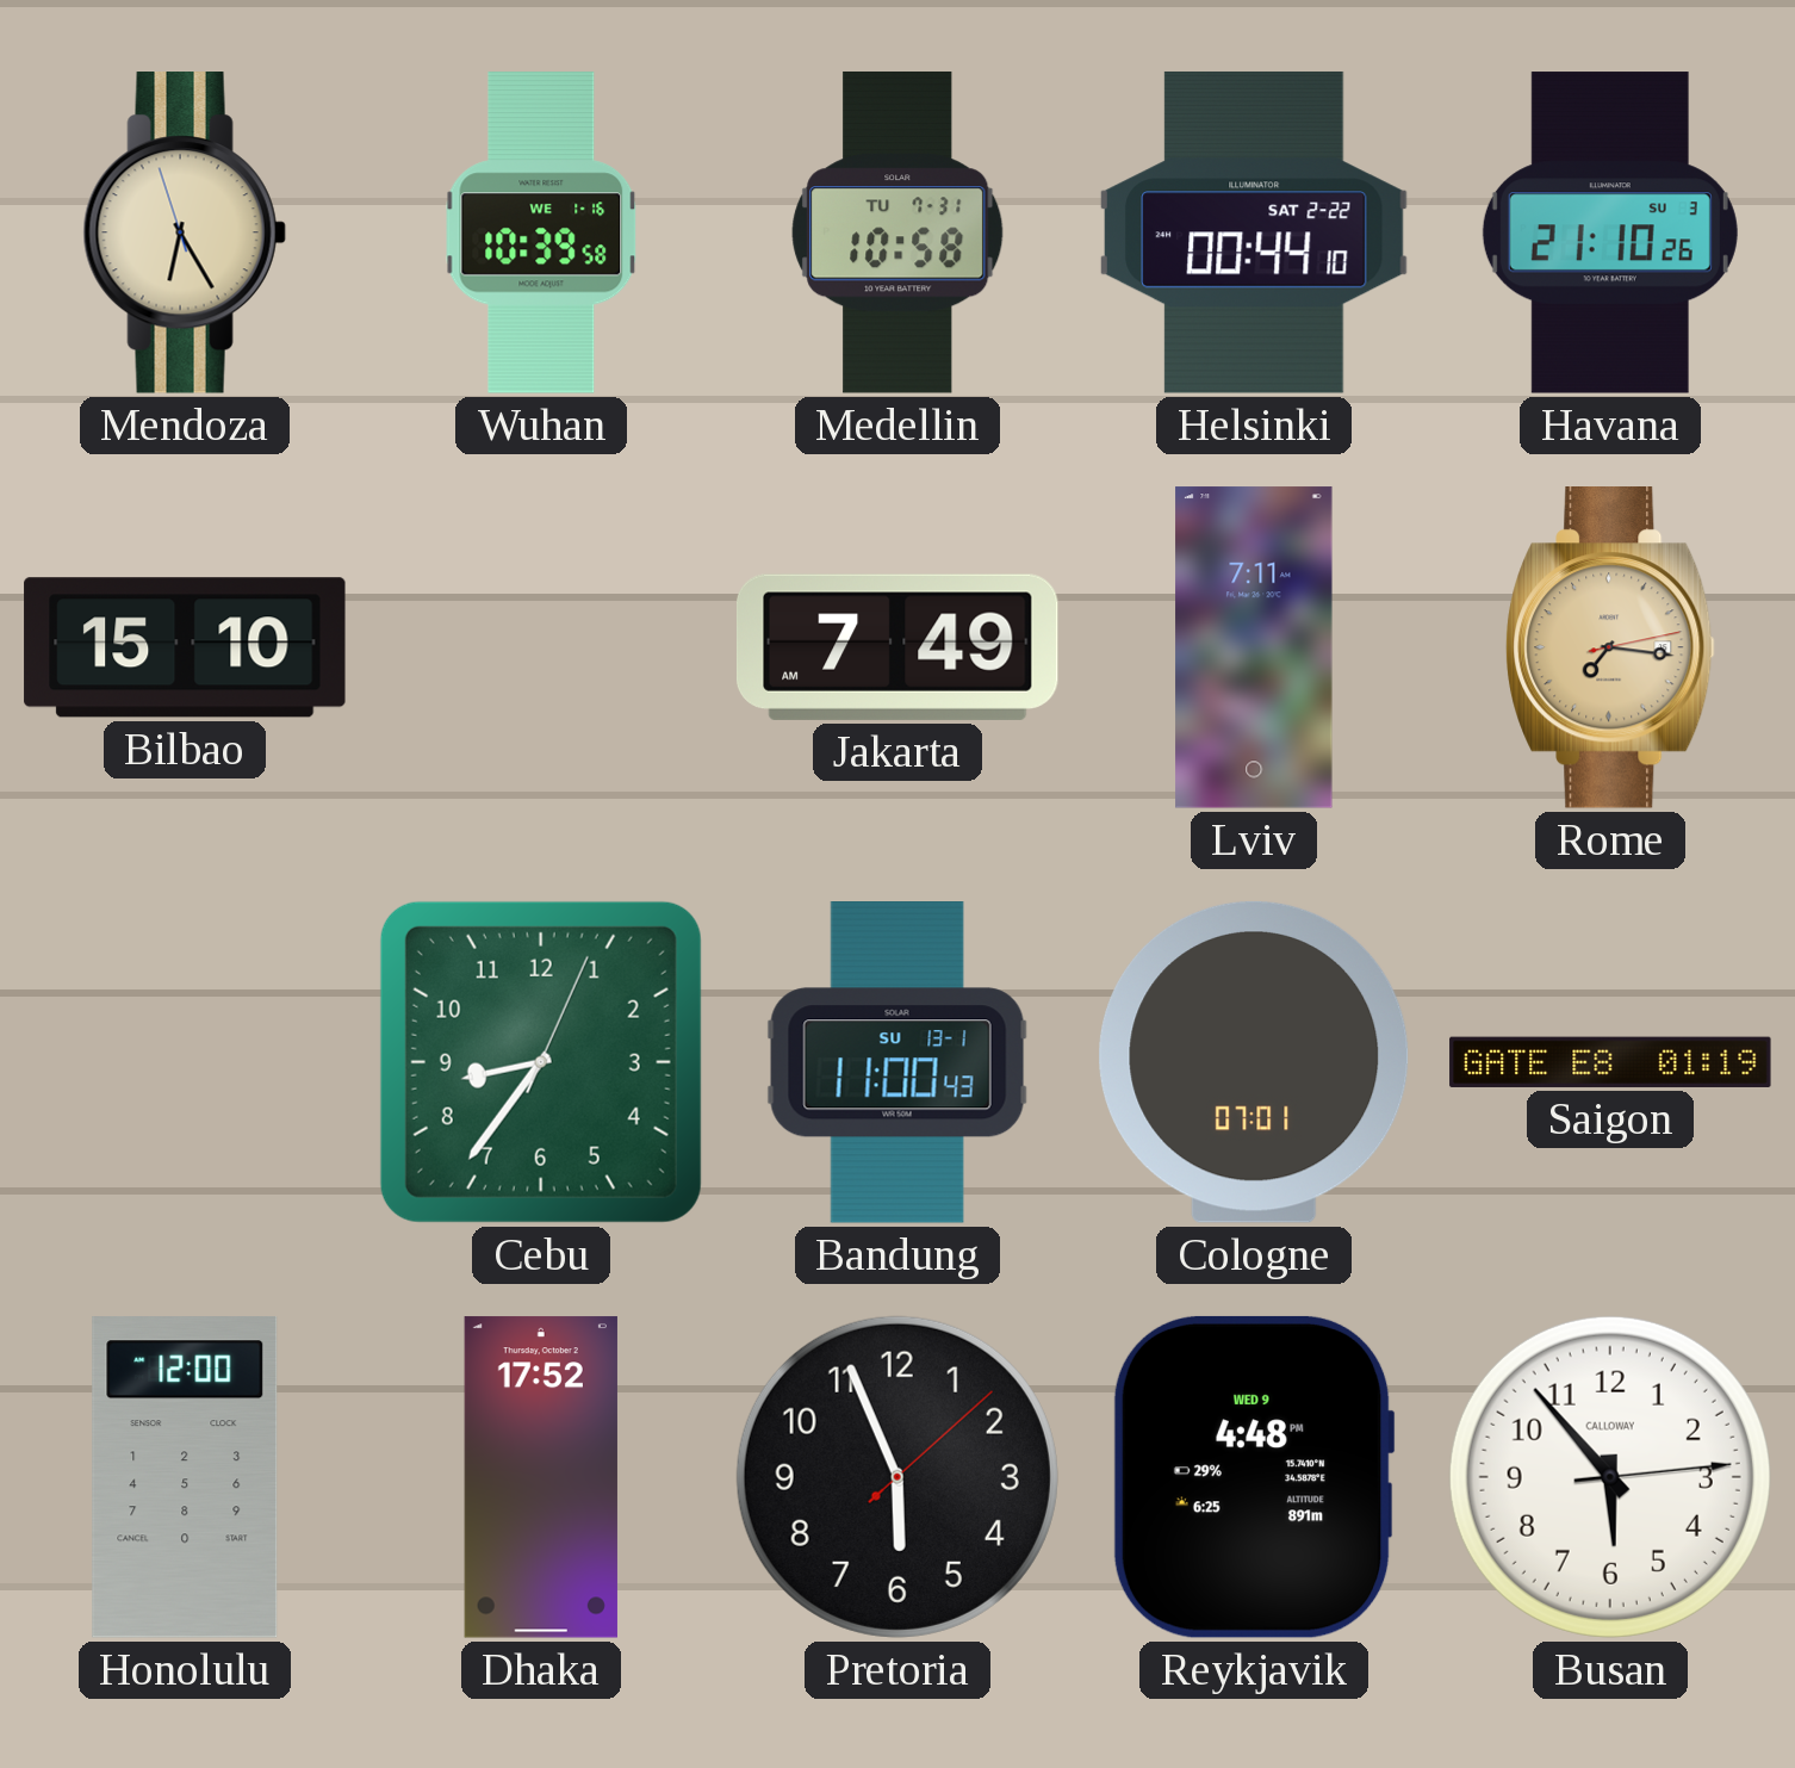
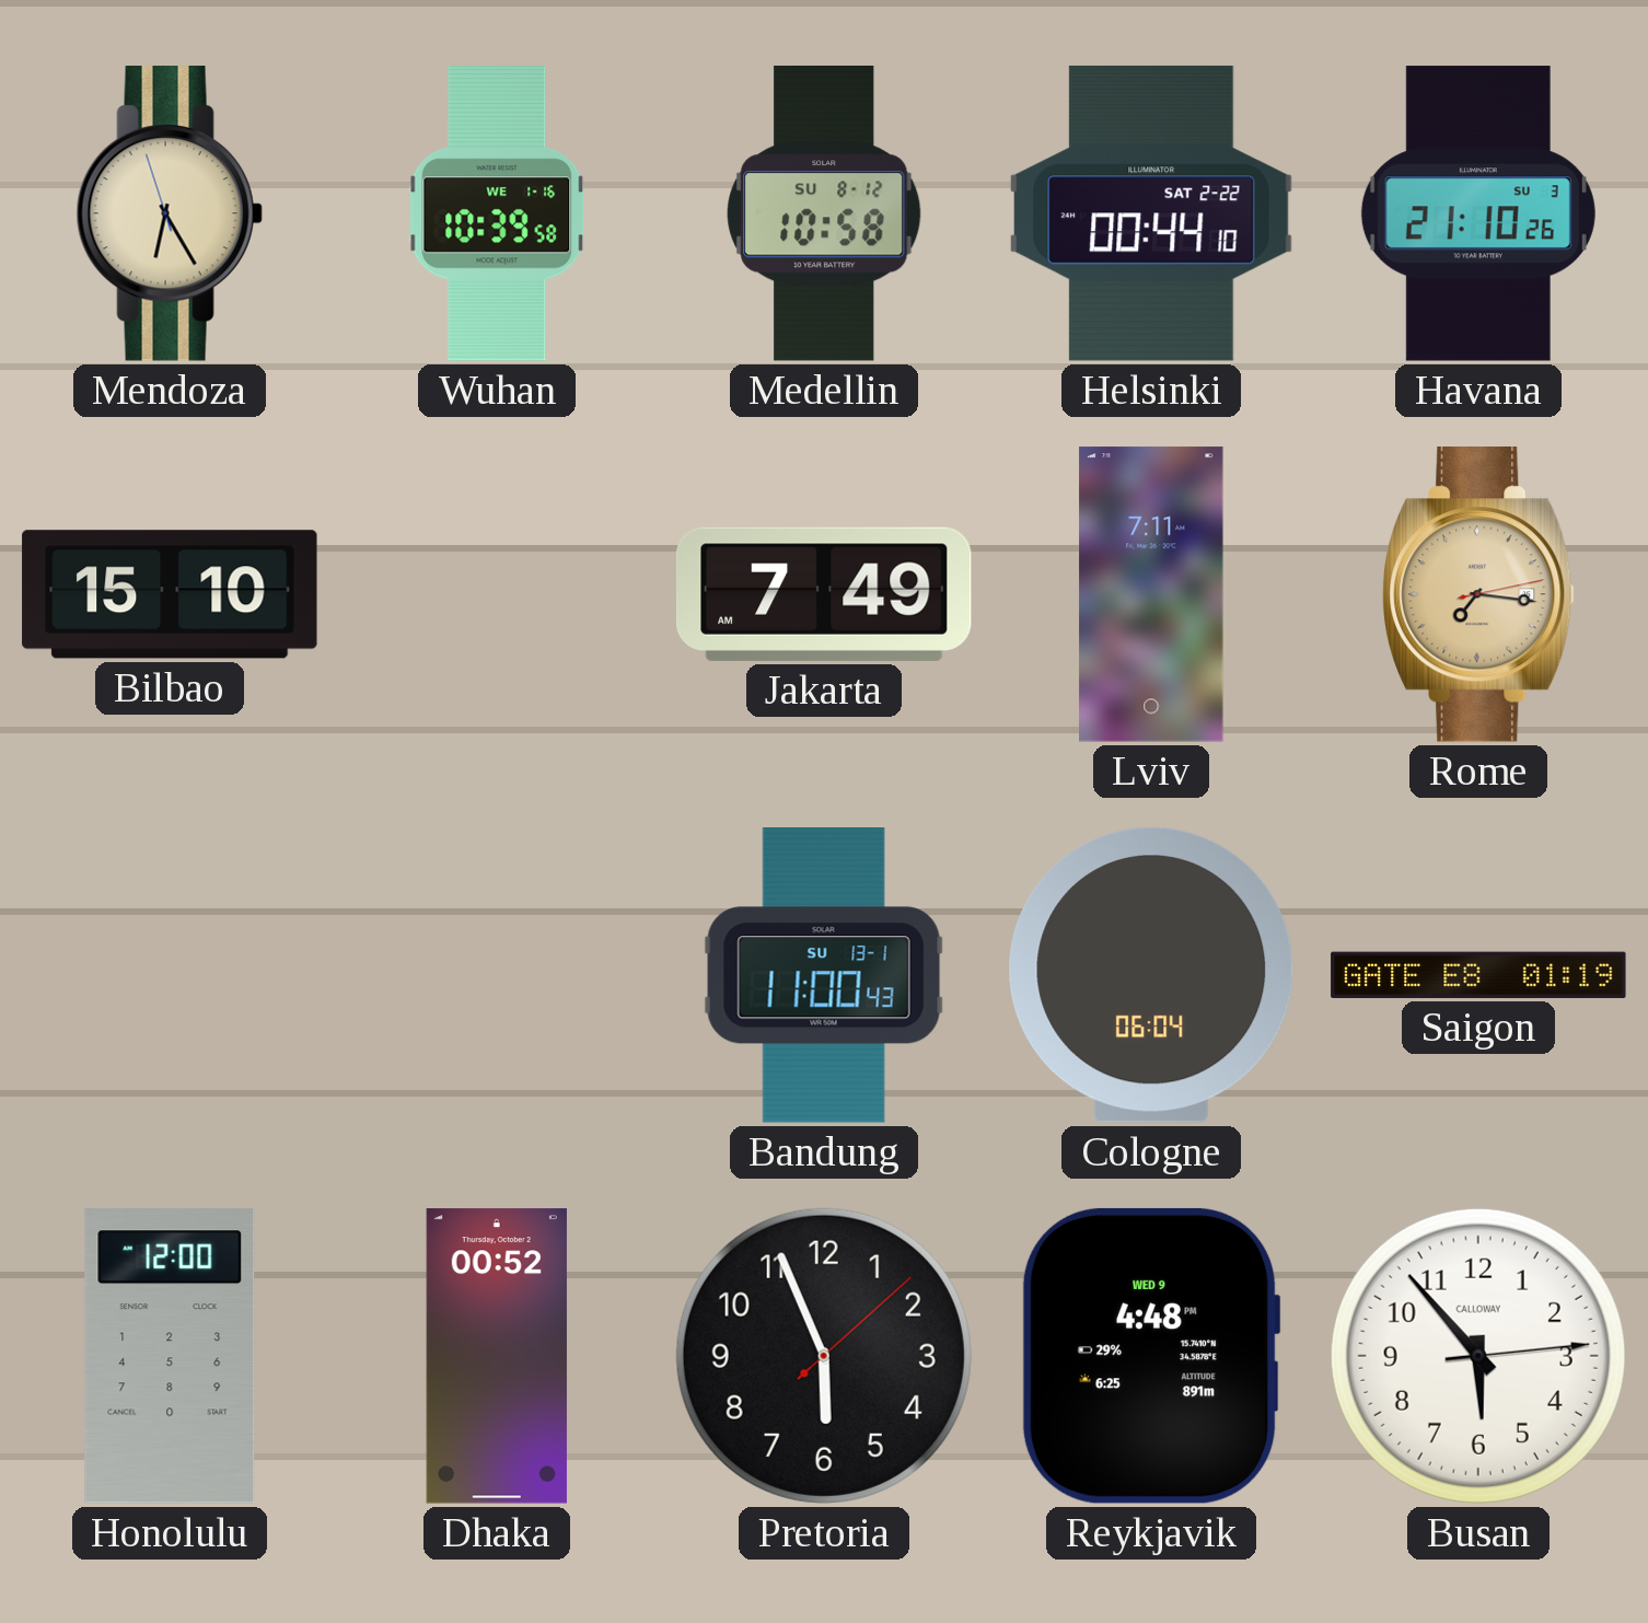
Medellin date: TU 7-31 -> SU 8-12
Cebu: 8:36 -> none
Cologne: 07:01 -> 06:04
Dhaka: 17:52 -> 00:52
